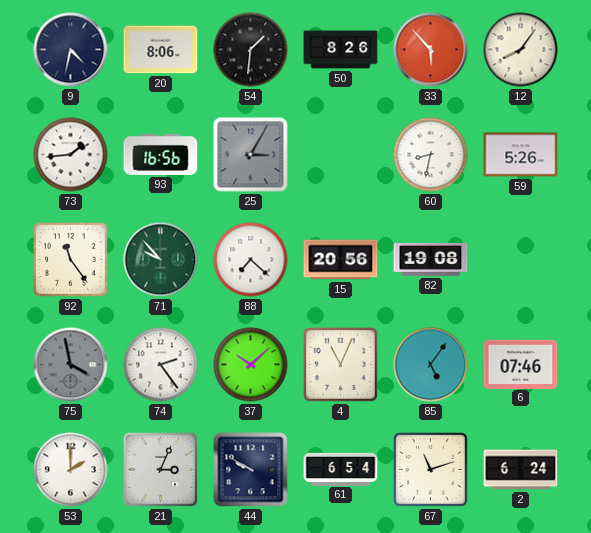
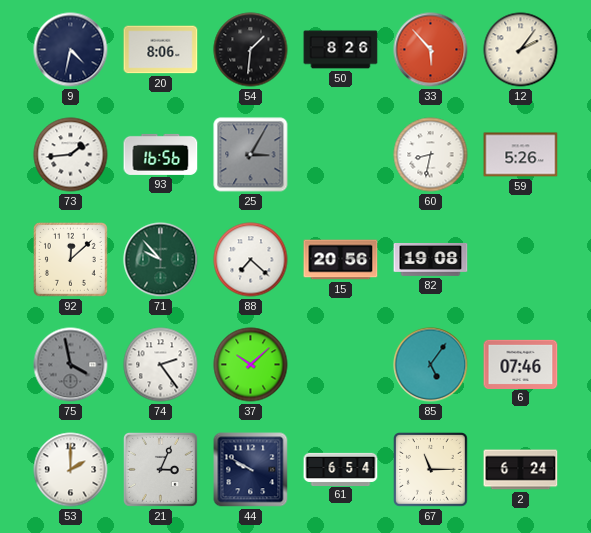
12: 8:06 -> 2:06
92: 11:24 -> 12:08
4: 11:04 -> none
67: 11:12 -> 11:15
